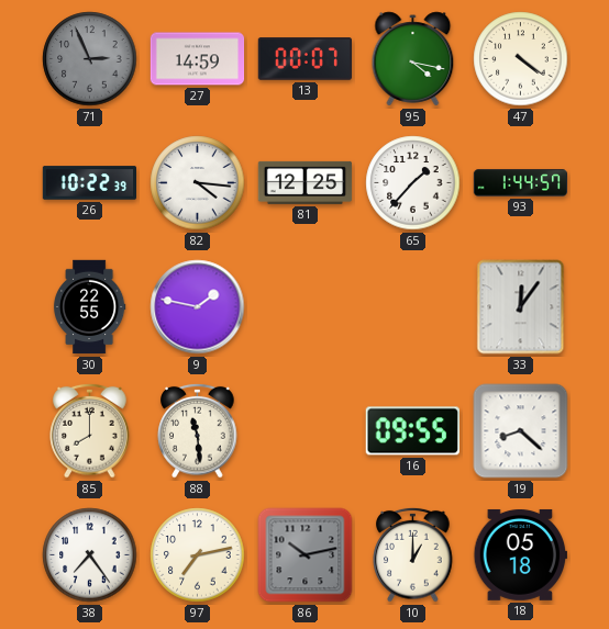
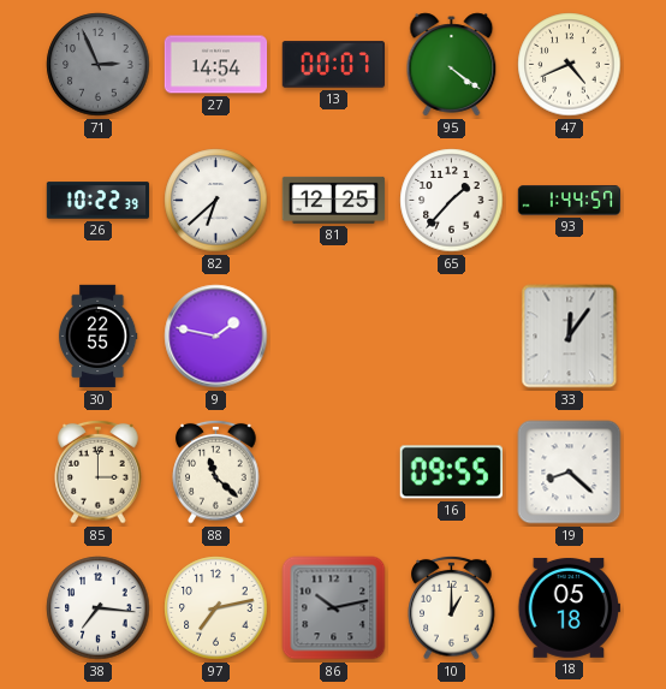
27: 14:59 -> 14:54
95: 4:17 -> 4:21
47: 4:21 -> 4:41
82: 4:16 -> 6:38
85: 8:00 -> 3:00
88: 11:29 -> 11:22
38: 7:24 -> 7:16
